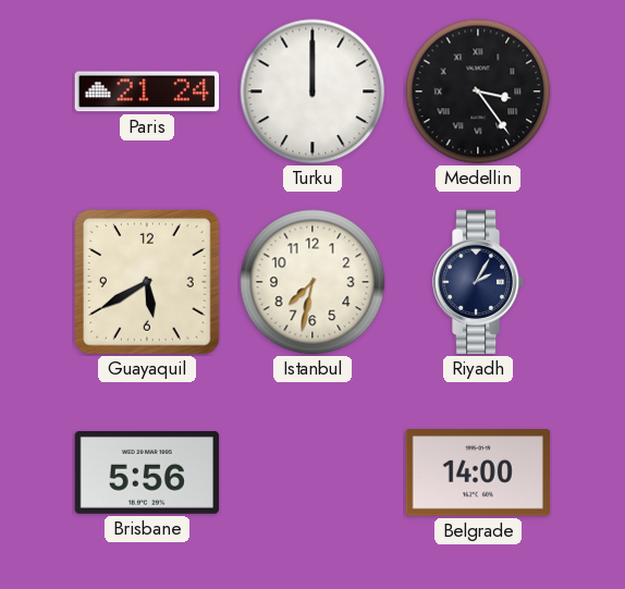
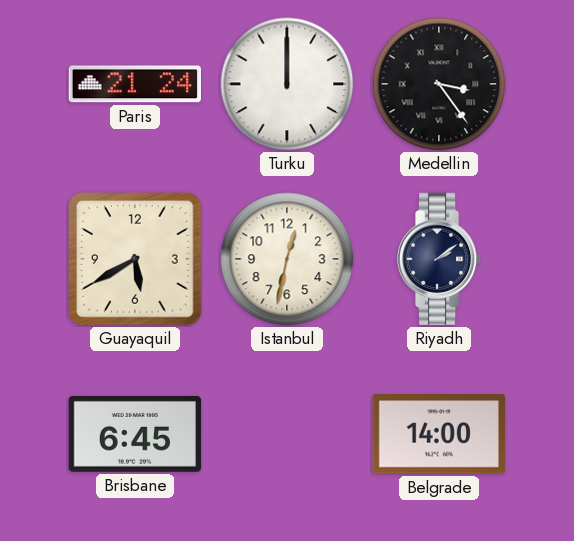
Istanbul: 7:32 -> 12:32
Riyadh: 2:05 -> 2:09
Brisbane: 5:56 -> 6:45
